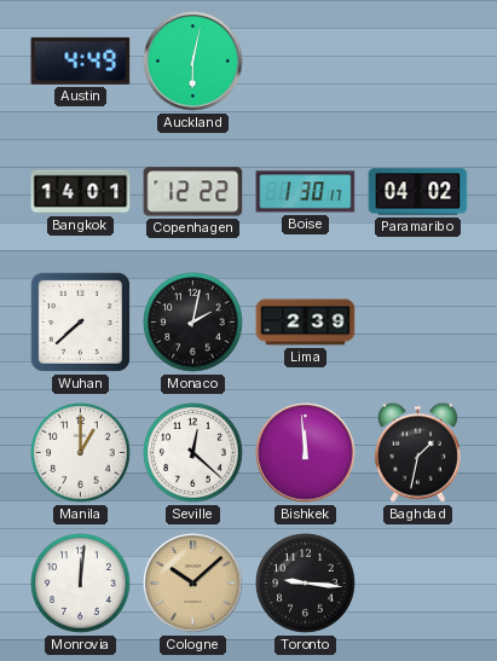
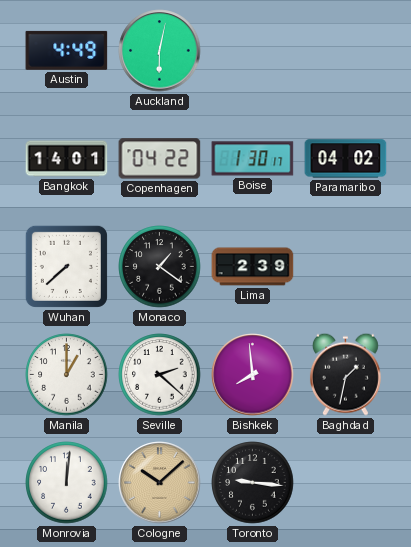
Copenhagen: 12:22 -> 04:22
Monaco: 2:02 -> 1:21
Seville: 12:22 -> 2:22
Bishkek: 11:59 -> 7:59
